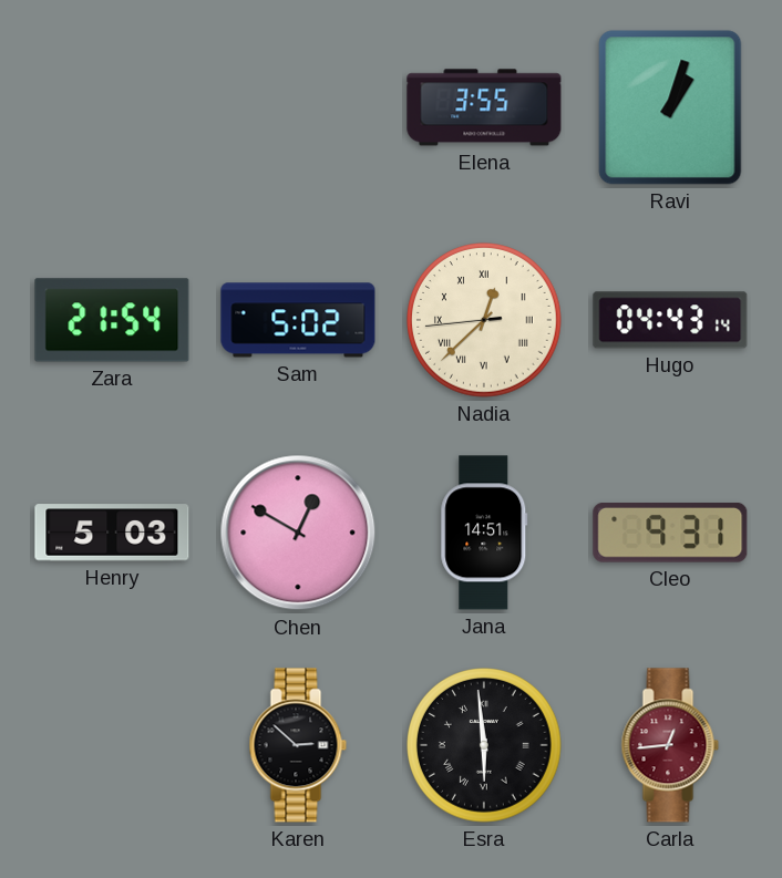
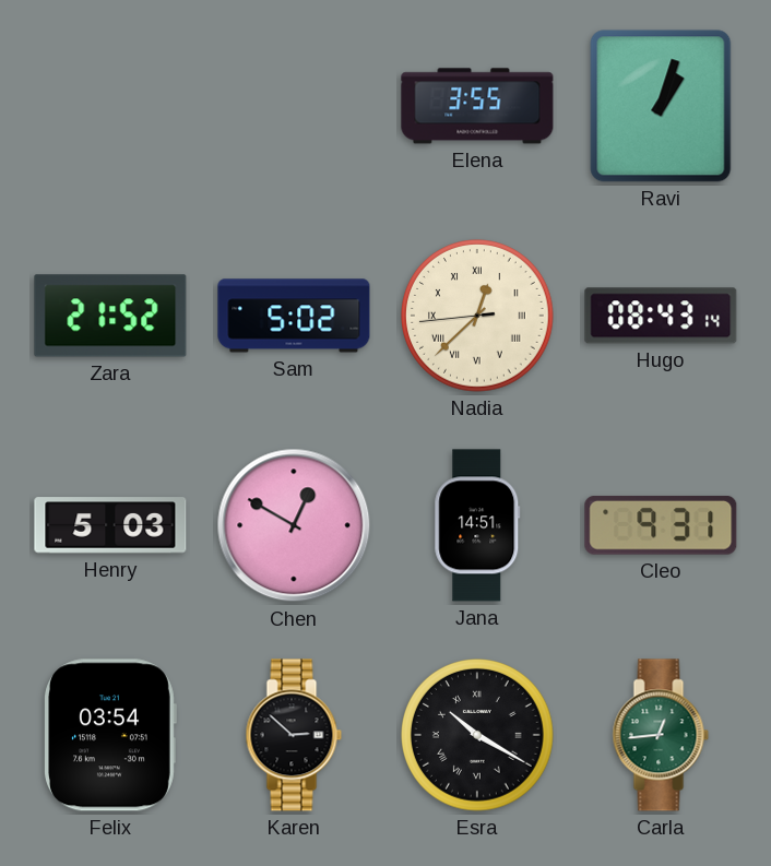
Zara: 21:54 -> 21:52
Hugo: 04:43 -> 08:43
Felix: none -> 03:54
Esra: 5:59 -> 10:20
Carla dial: burgundy -> green
